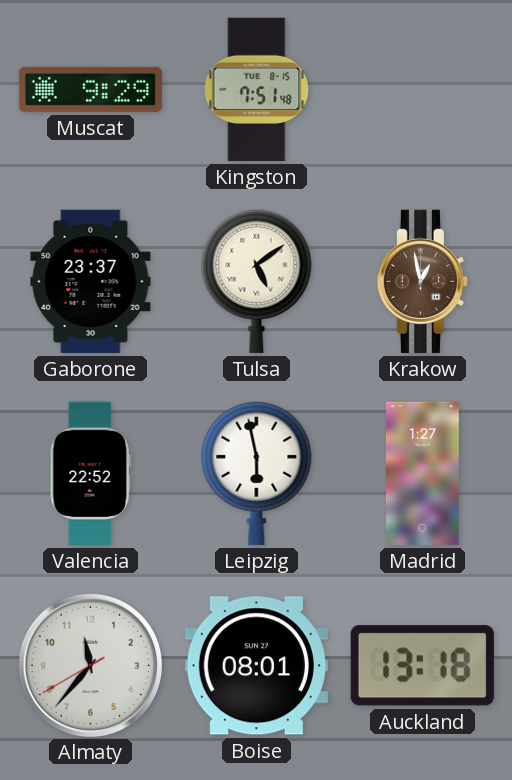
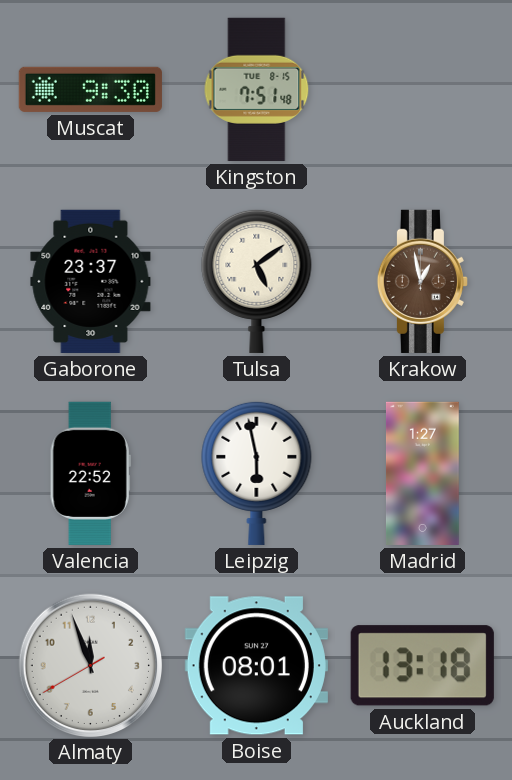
Muscat: 9:29 -> 9:30
Almaty: 11:36 -> 11:56
